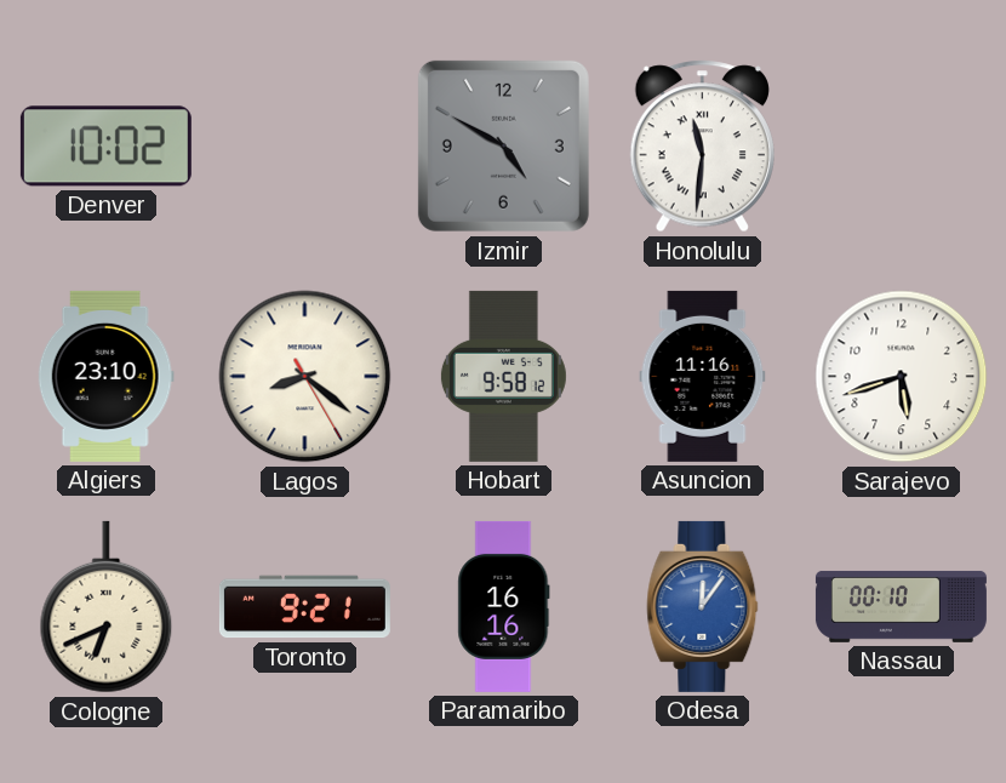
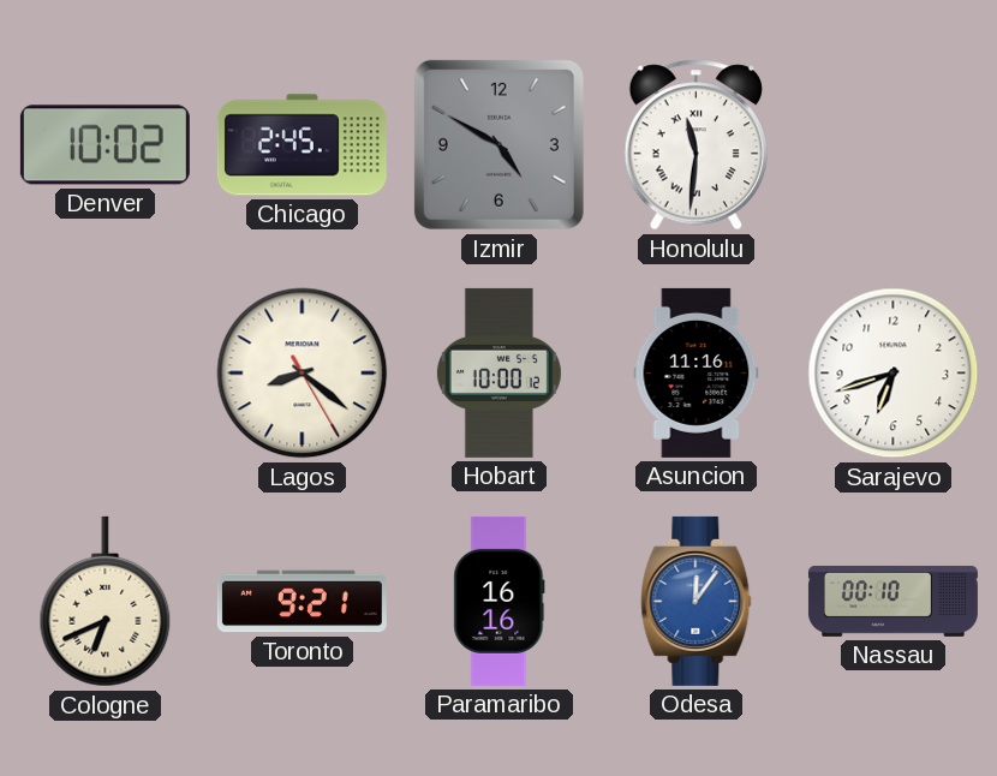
Chicago: none -> 2:45
Algiers: 23:10 -> none
Hobart: 9:58 -> 10:00
Sarajevo: 5:42 -> 6:42
